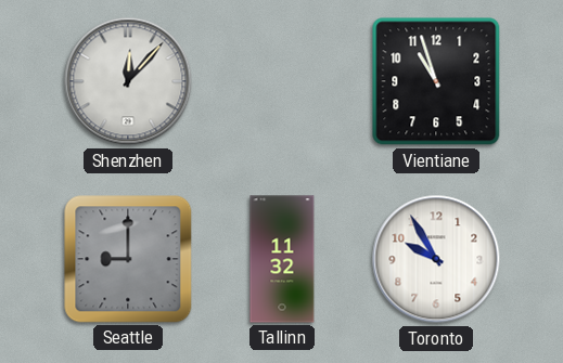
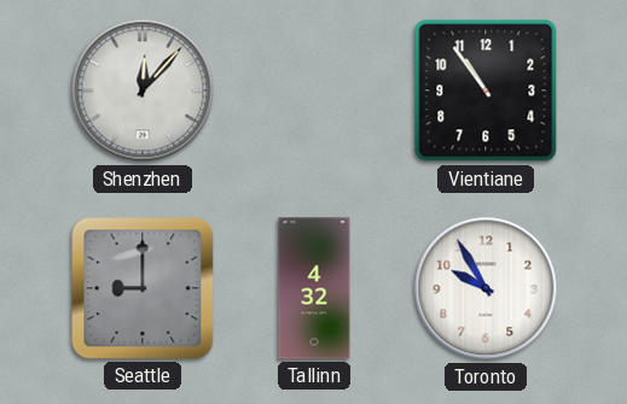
Vientiane: 10:57 -> 10:54
Tallinn: 11:32 -> 4:32
